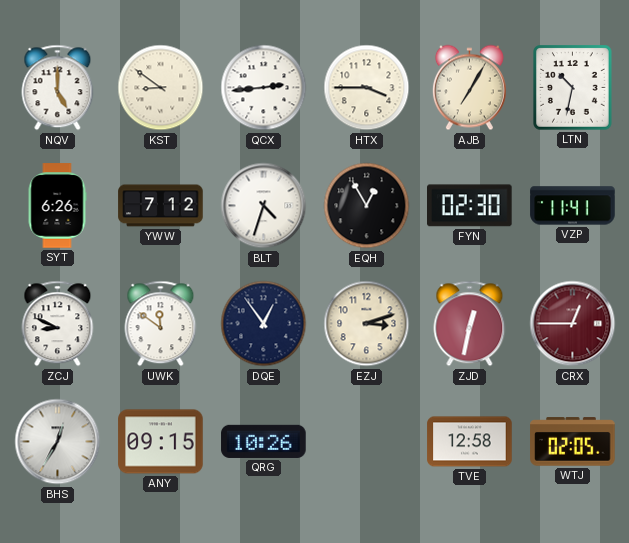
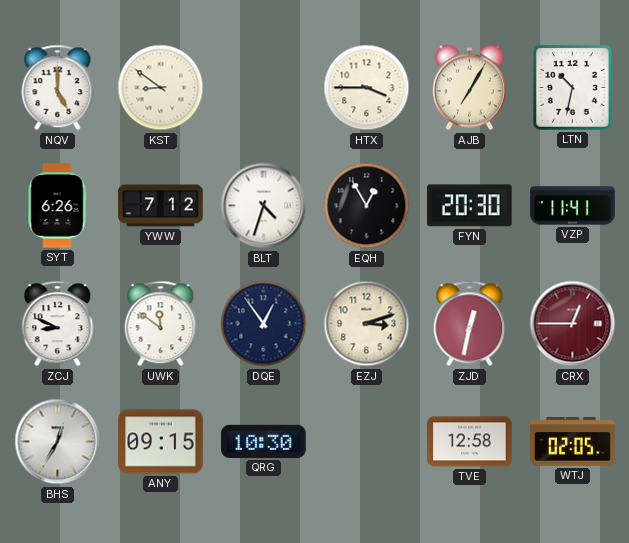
QCX: 2:44 -> none
FYN: 02:30 -> 20:30
QRG: 10:26 -> 10:30
